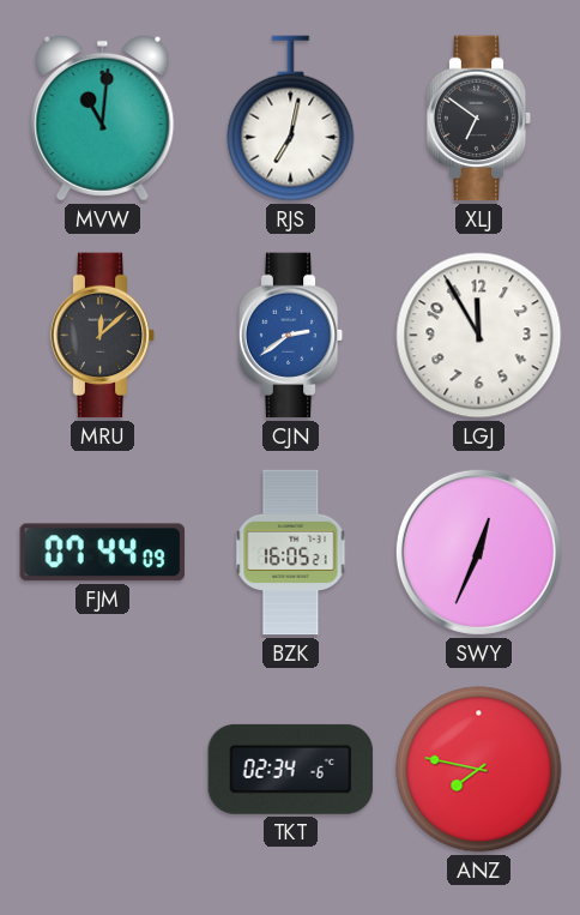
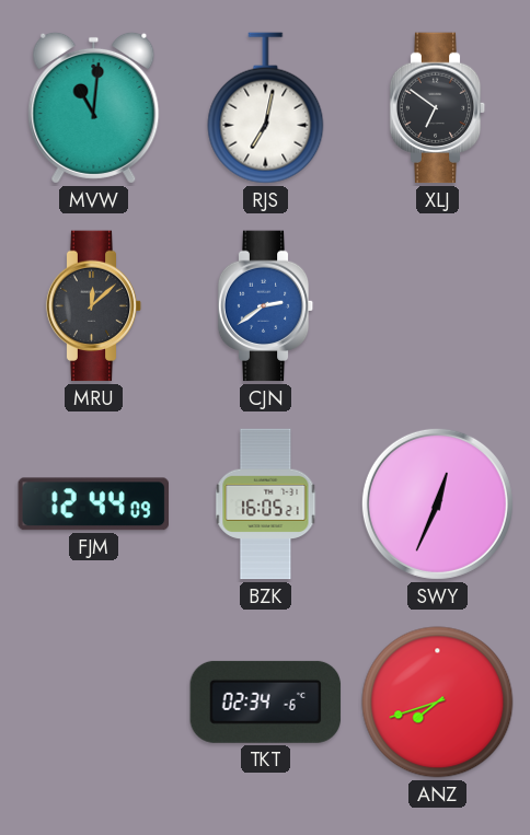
LGJ: 11:55 -> none
FJM: 07:44 -> 12:44
ANZ: 7:47 -> 7:42
